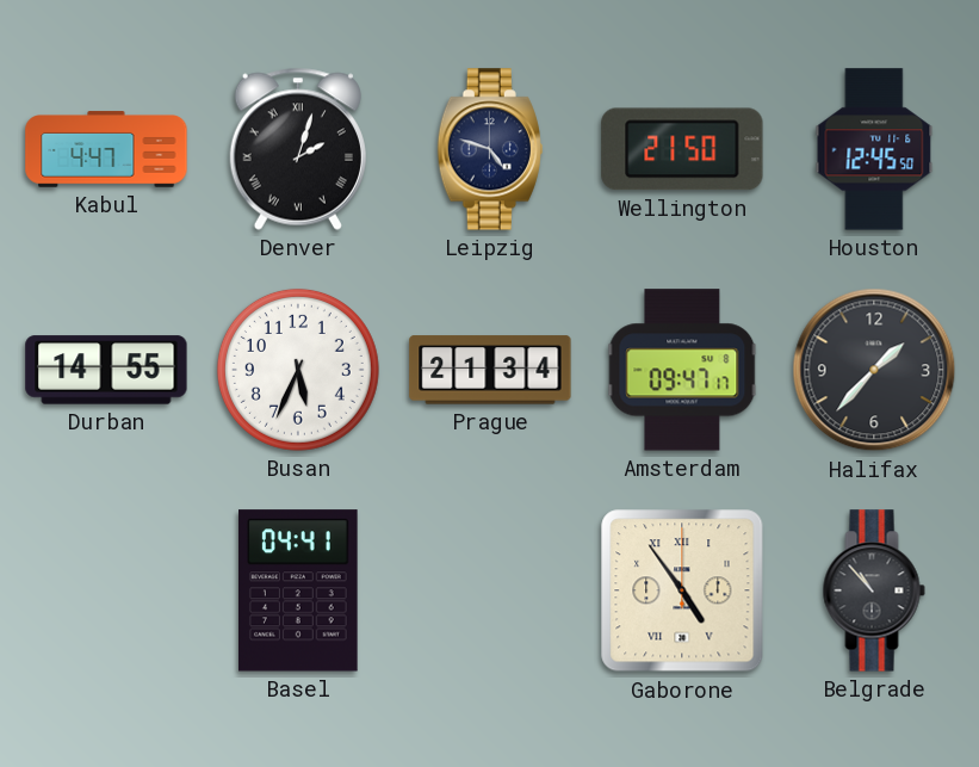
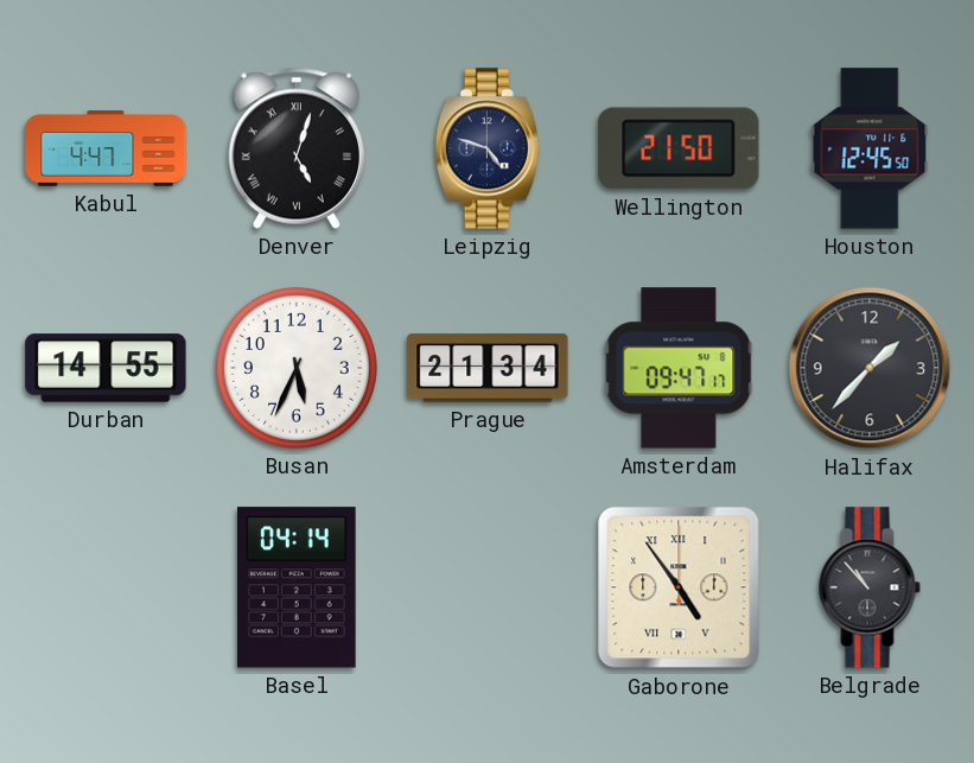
Denver: 2:03 -> 5:03
Basel: 04:41 -> 04:14
